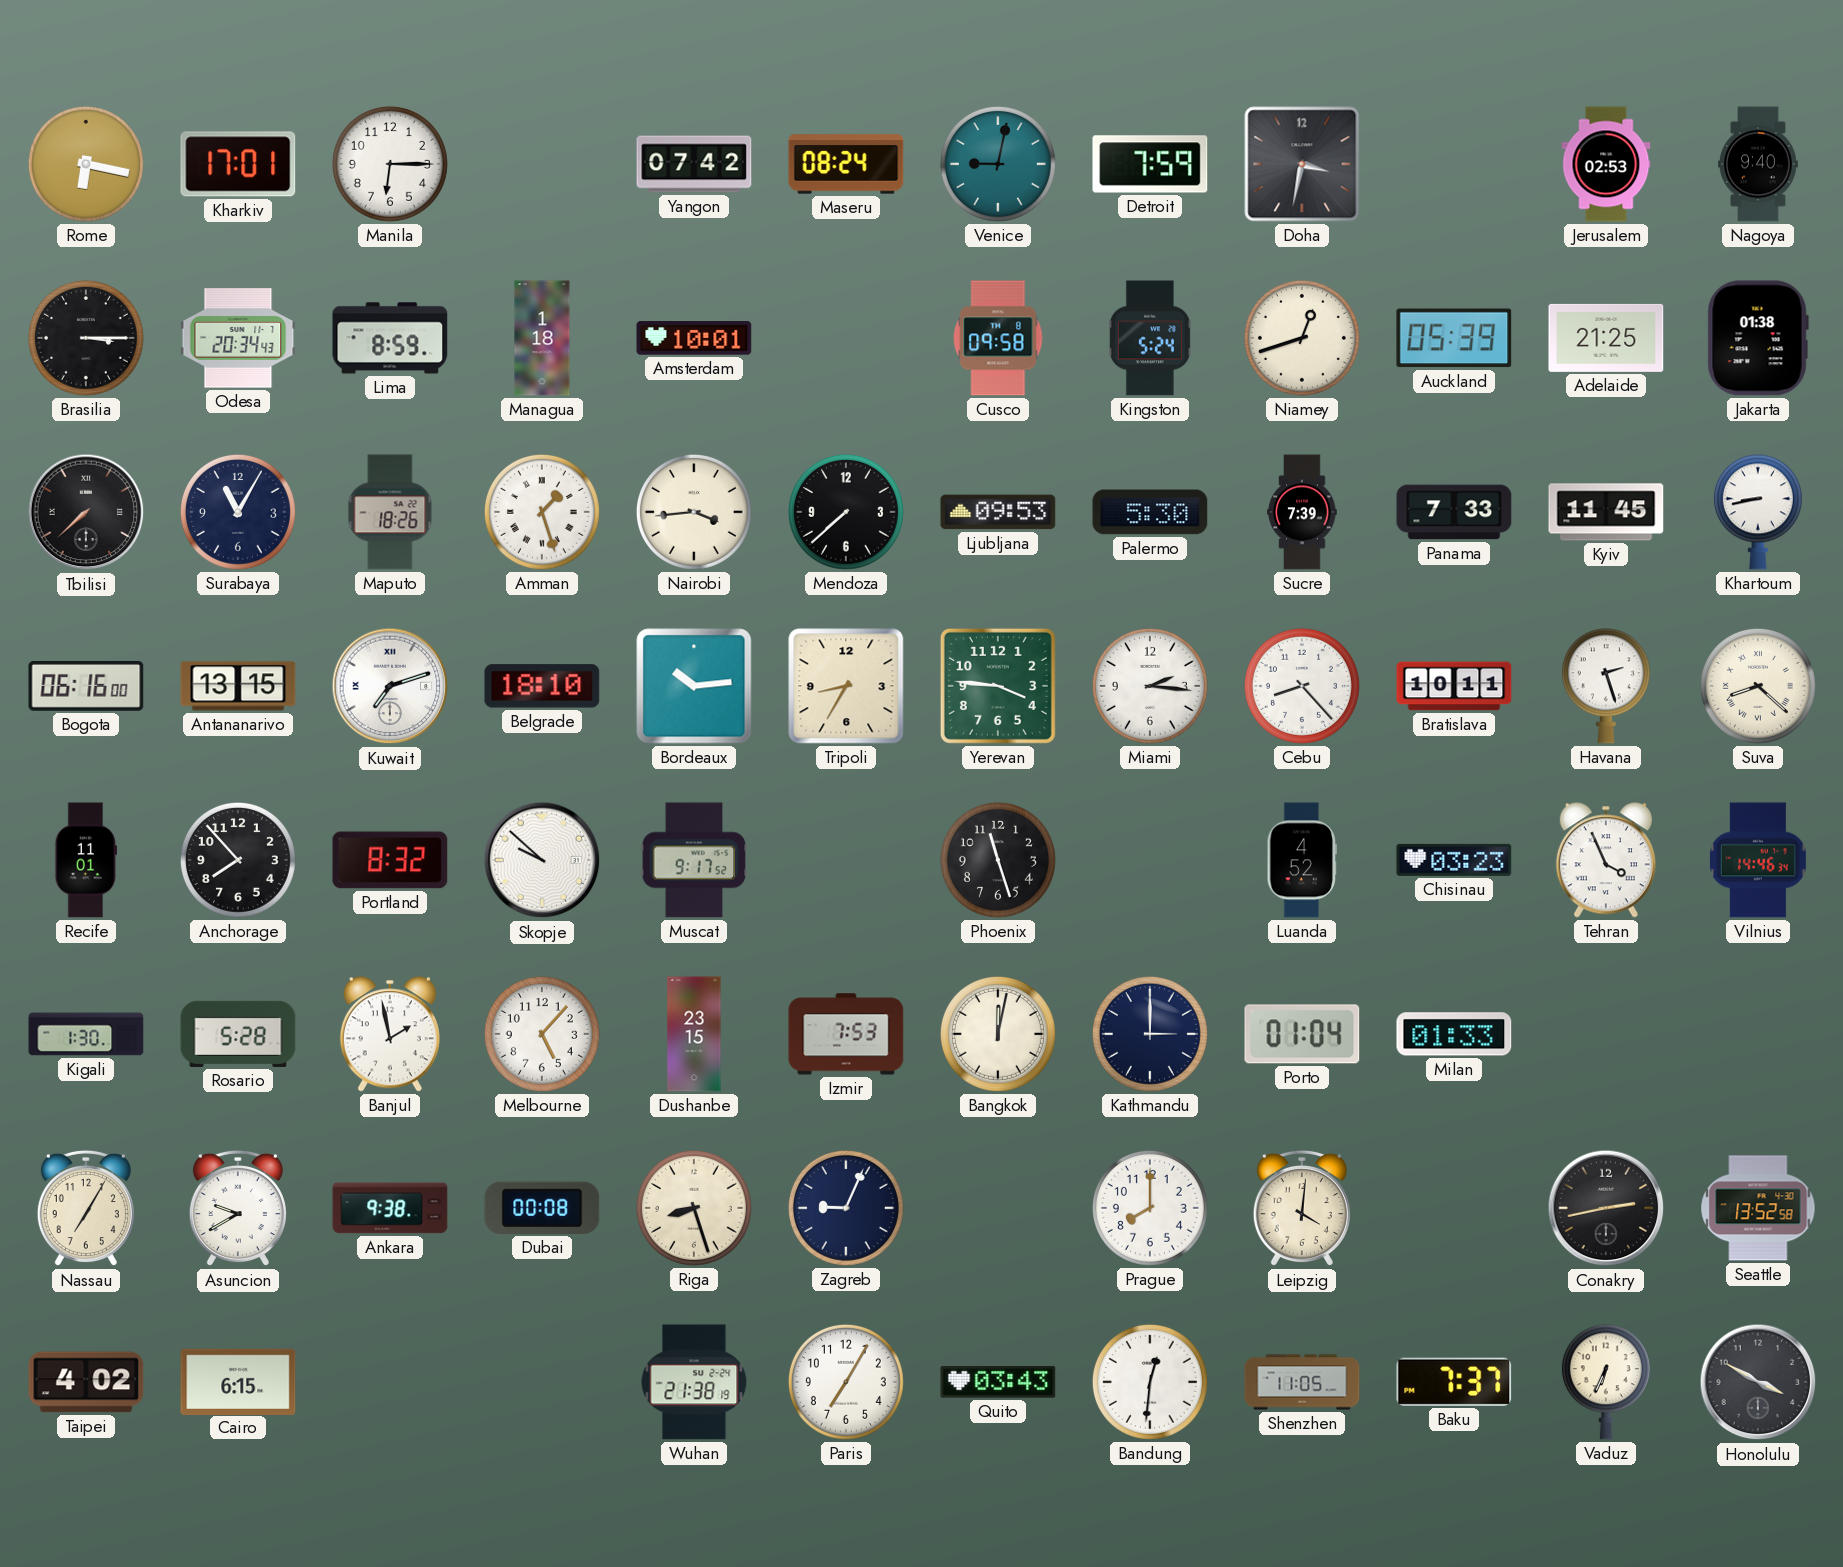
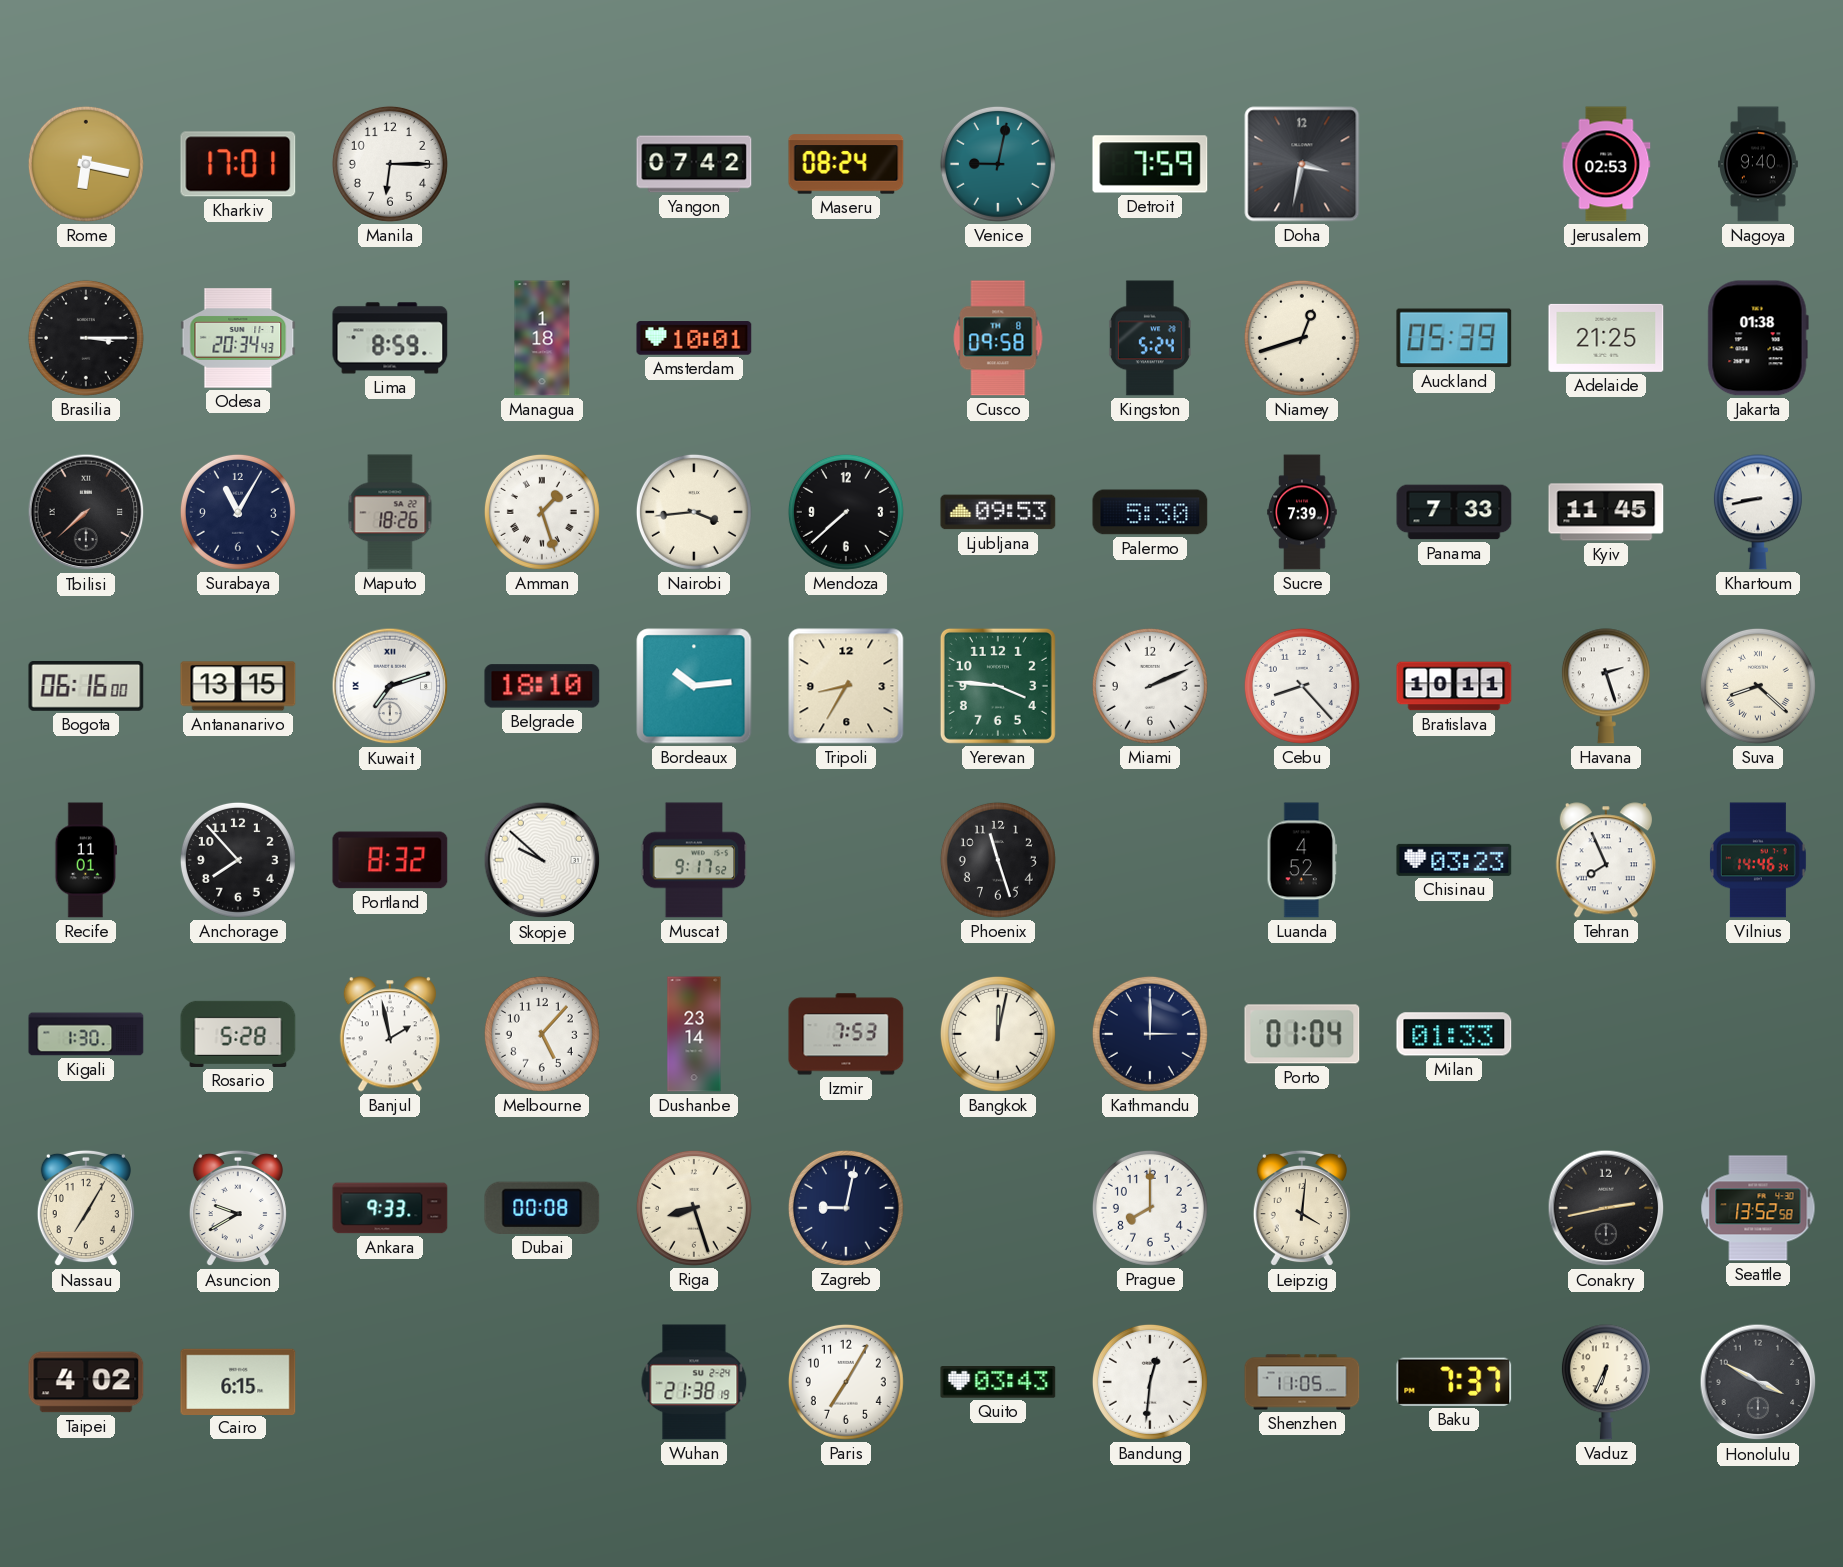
Miami: 2:16 -> 2:11
Tehran: 3:56 -> 7:56
Dushanbe: 23:15 -> 23:14
Ankara: 9:38 -> 9:33
Zagreb: 9:04 -> 9:02
